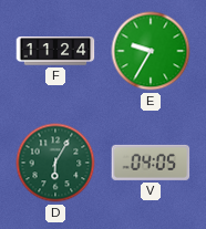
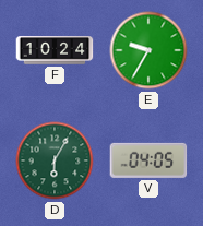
F: 11:24 -> 10:24
